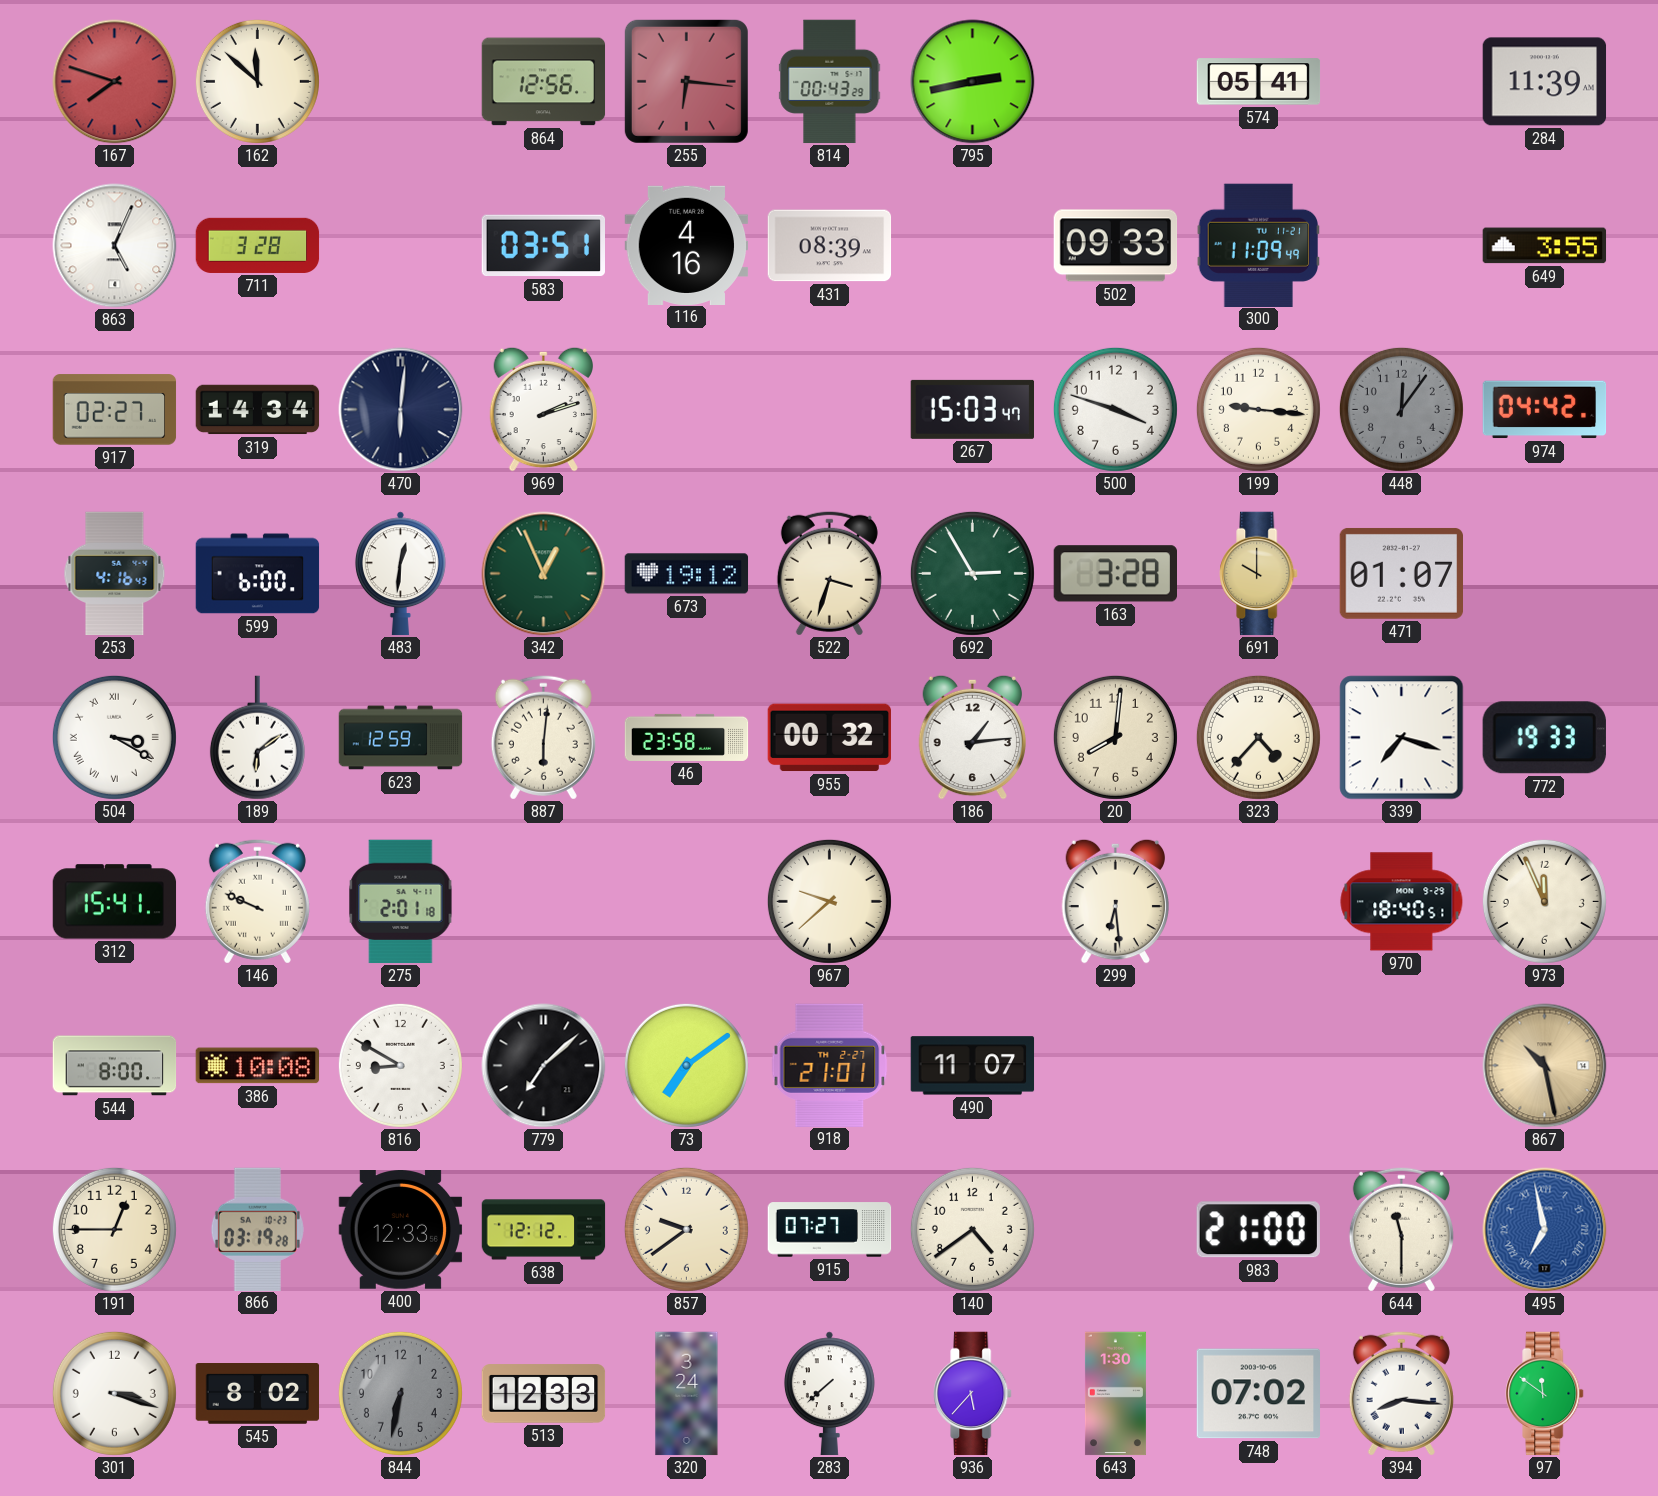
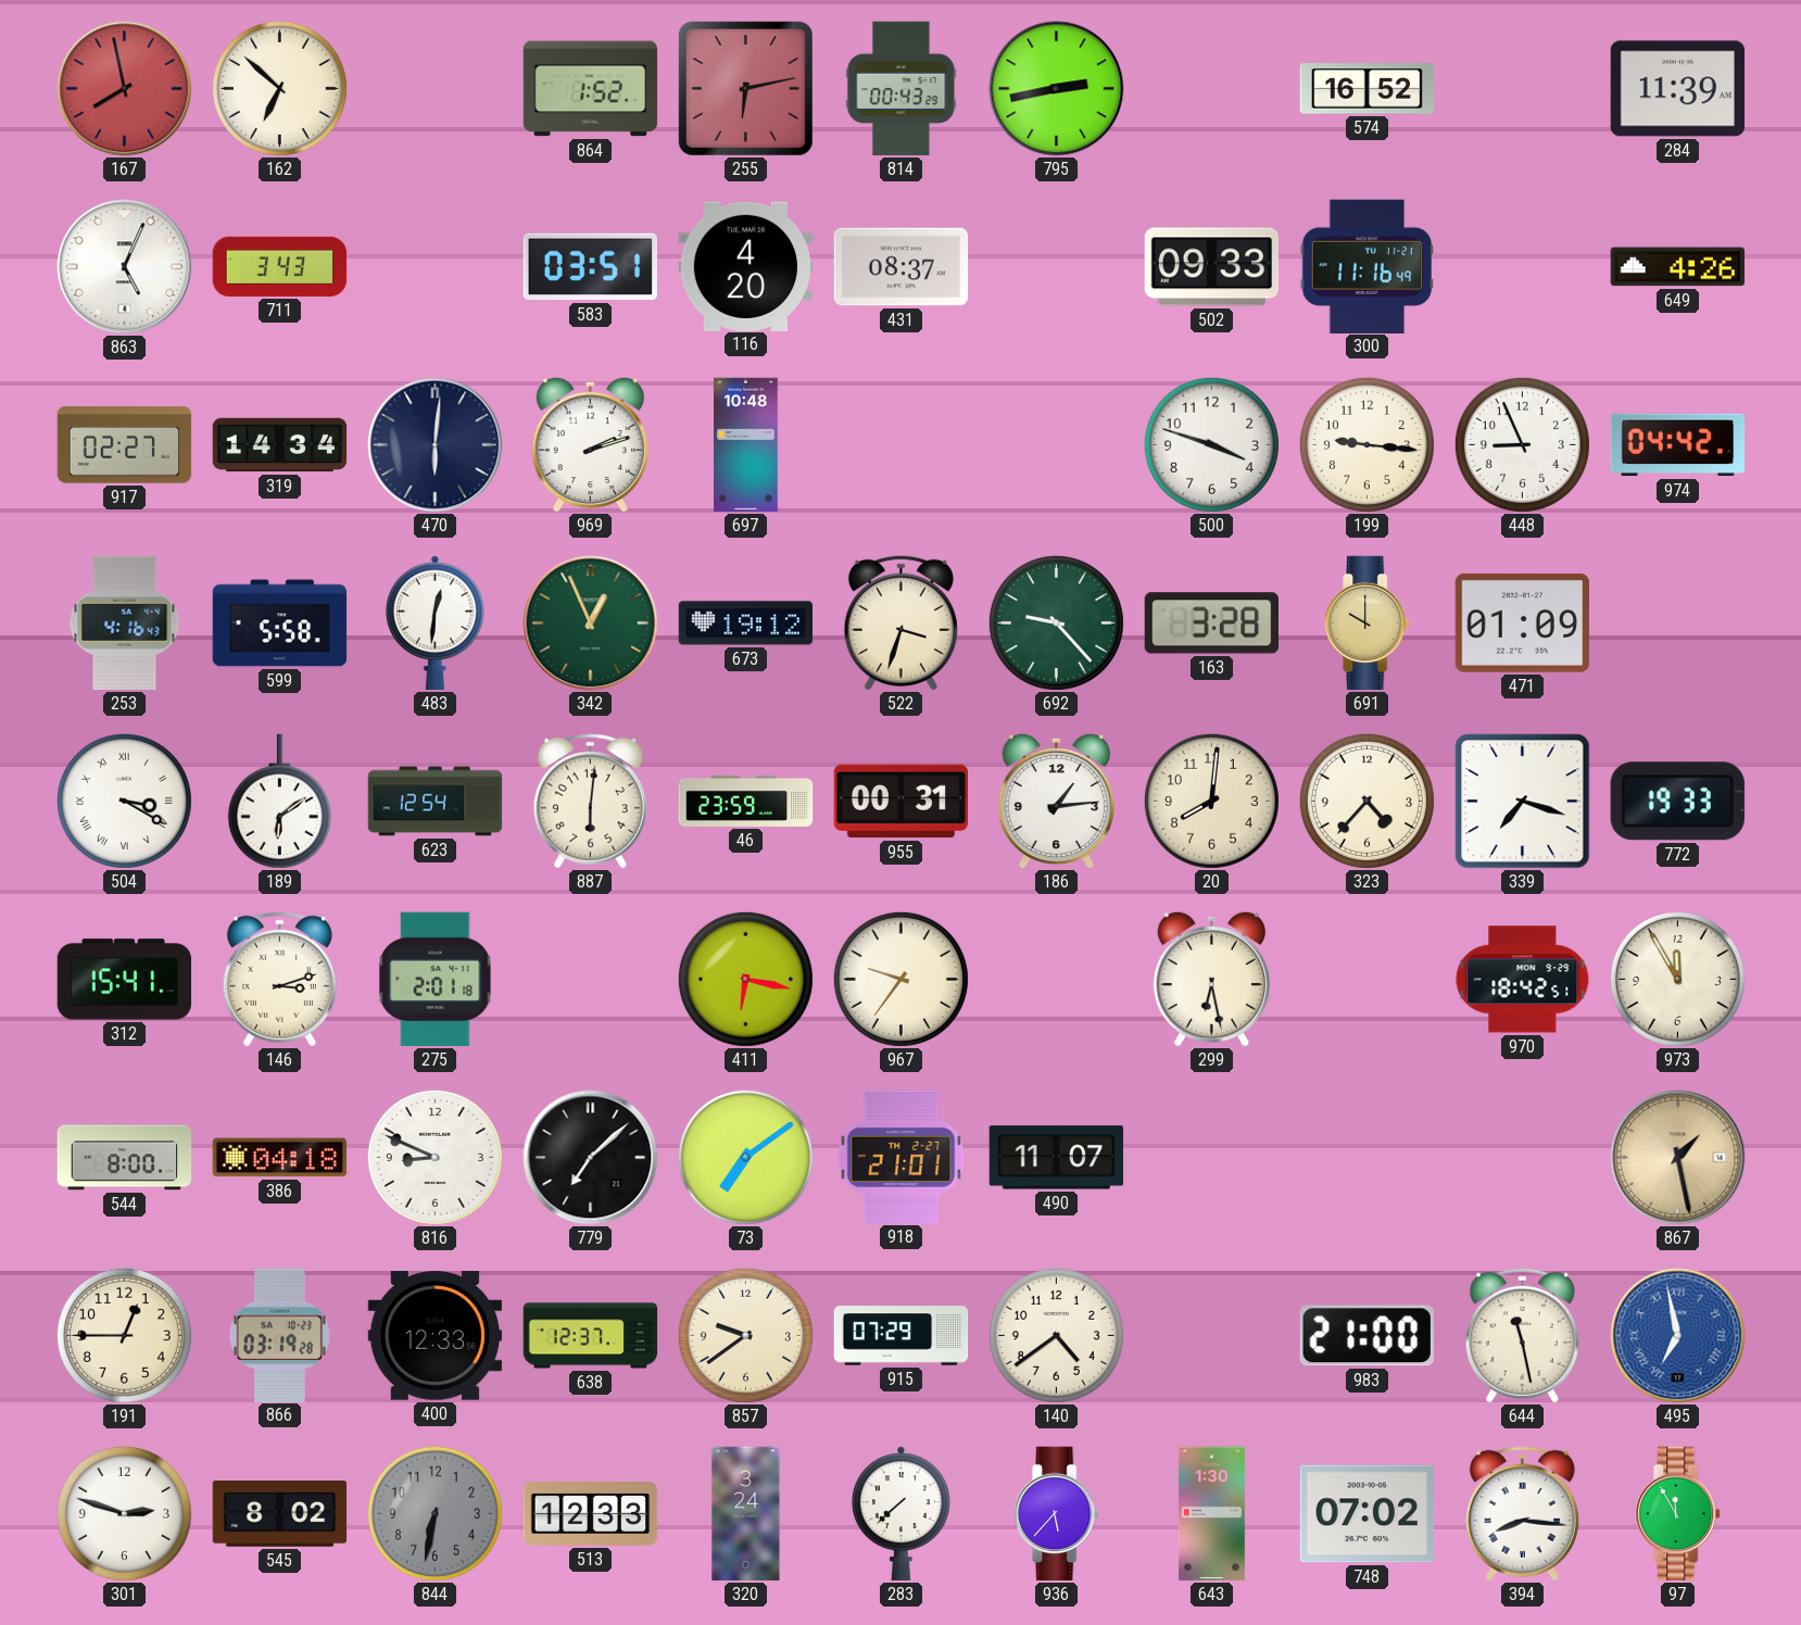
167: 7:48 -> 7:58
162: 11:52 -> 6:52
864: 12:56 -> 1:52
255: 6:16 -> 6:13
574: 05:41 -> 16:52
711: 3:28 -> 3:43
116: 4:16 -> 4:20
431: 08:39 -> 08:37
300: 11:09 -> 11:16
649: 3:55 -> 4:26
697: none -> 10:48
267: 15:03 -> none
448: 12:06 -> 8:56
448 dial: grey -> white
599: 6:00 -> 5:58
692: 2:55 -> 9:23
471: 01:07 -> 01:09
623: 12:59 -> 12:54
46: 23:58 -> 23:59
955: 00:32 -> 00:31
146: 9:49 -> 3:12
411: none -> 6:17
967: 9:38 -> 9:36
299: 6:29 -> 6:28
970: 18:40 -> 18:42
973: 11:56 -> 11:55
386: 10:08 -> 04:18
816: 8:50 -> 8:49
867: 10:28 -> 1:28
638: 12:12 -> 12:37
915: 07:27 -> 07:29
644: 11:30 -> 11:28
301: 3:18 -> 2:48
97: 11:51 -> 11:55
